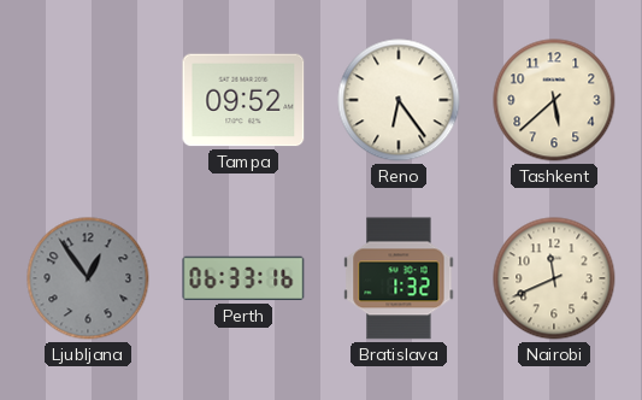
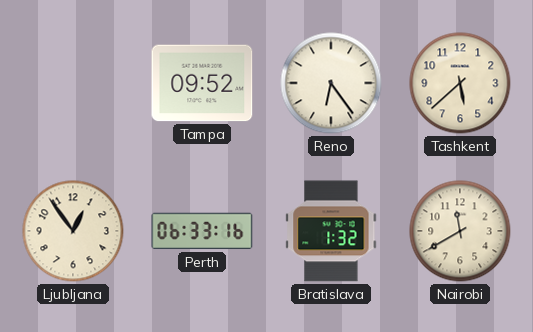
Ljubljana dial: grey -> cream
Nairobi: 11:41 -> 11:40
